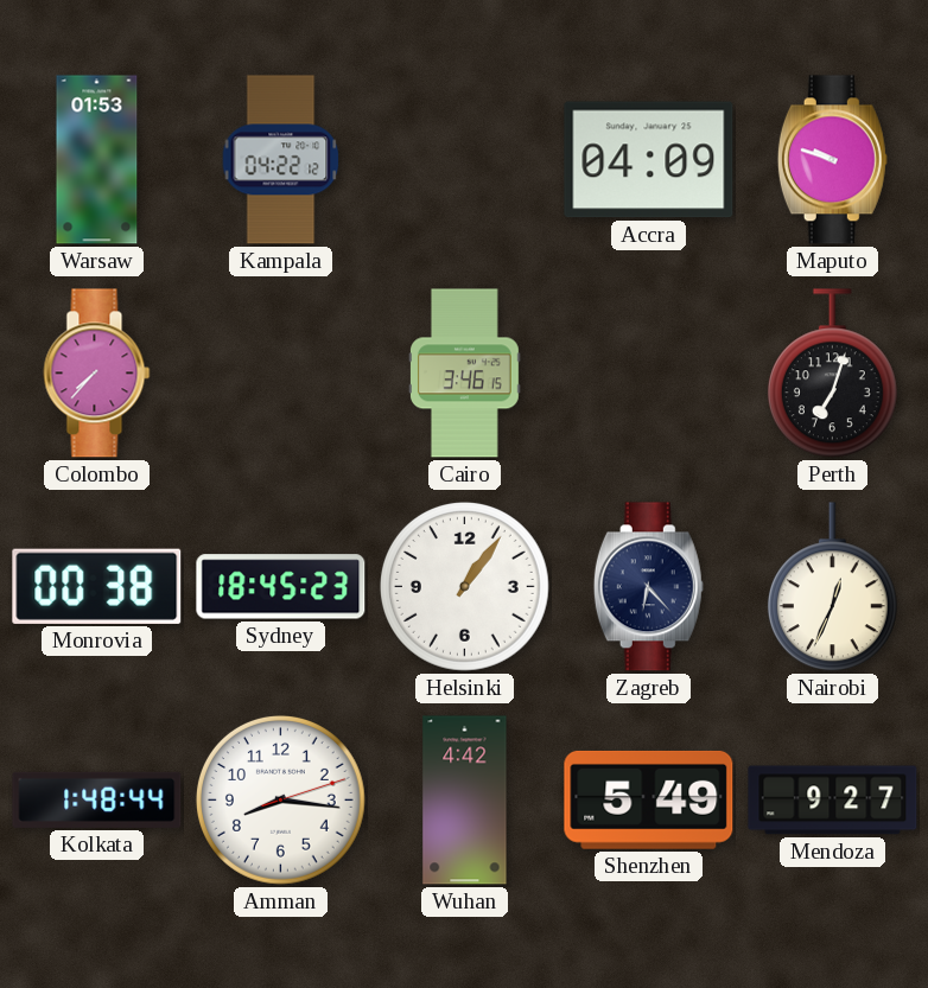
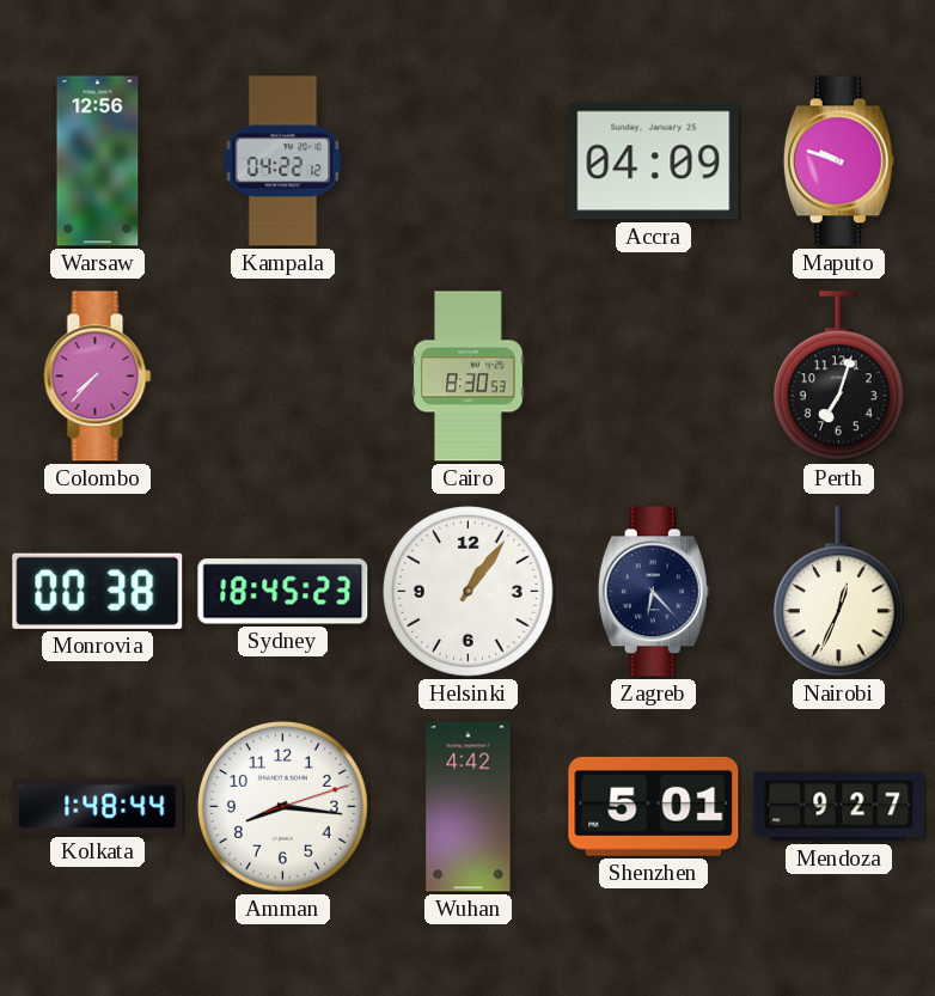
Warsaw: 01:53 -> 12:56
Cairo: 3:46 -> 8:30
Shenzhen: 5:49 -> 5:01
